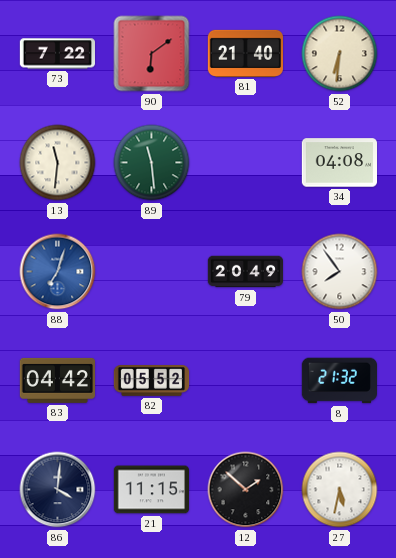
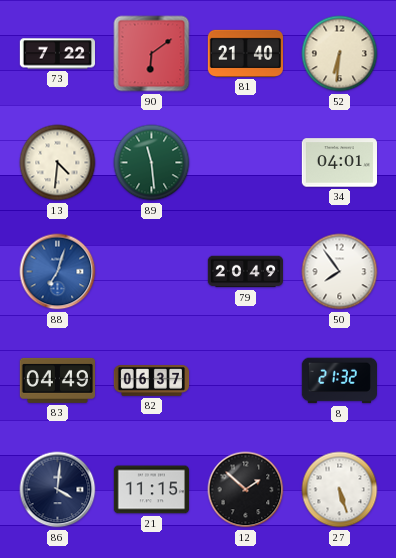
13: 11:31 -> 4:31
34: 04:08 -> 04:01
83: 04:42 -> 04:49
82: 05:52 -> 06:37
27: 5:32 -> 5:27
